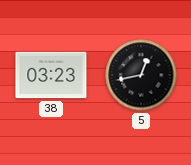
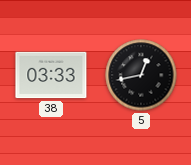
38: 03:23 -> 03:33
